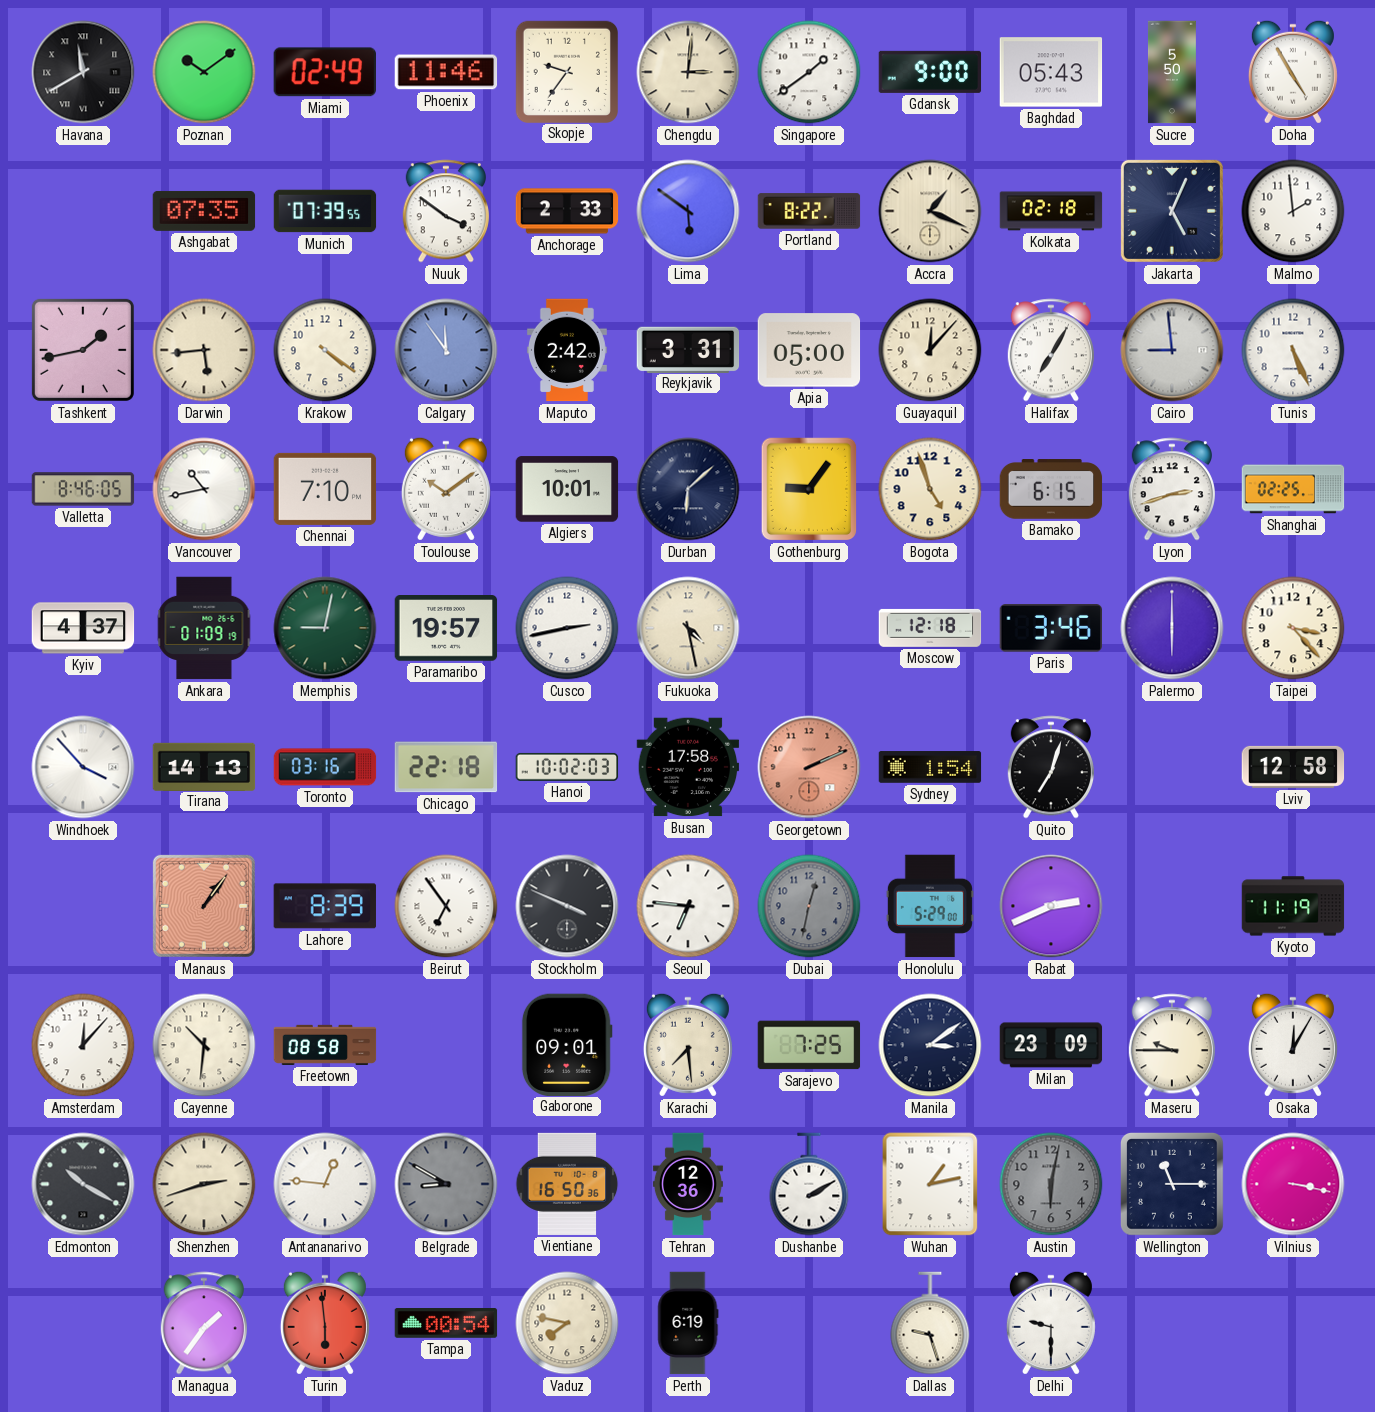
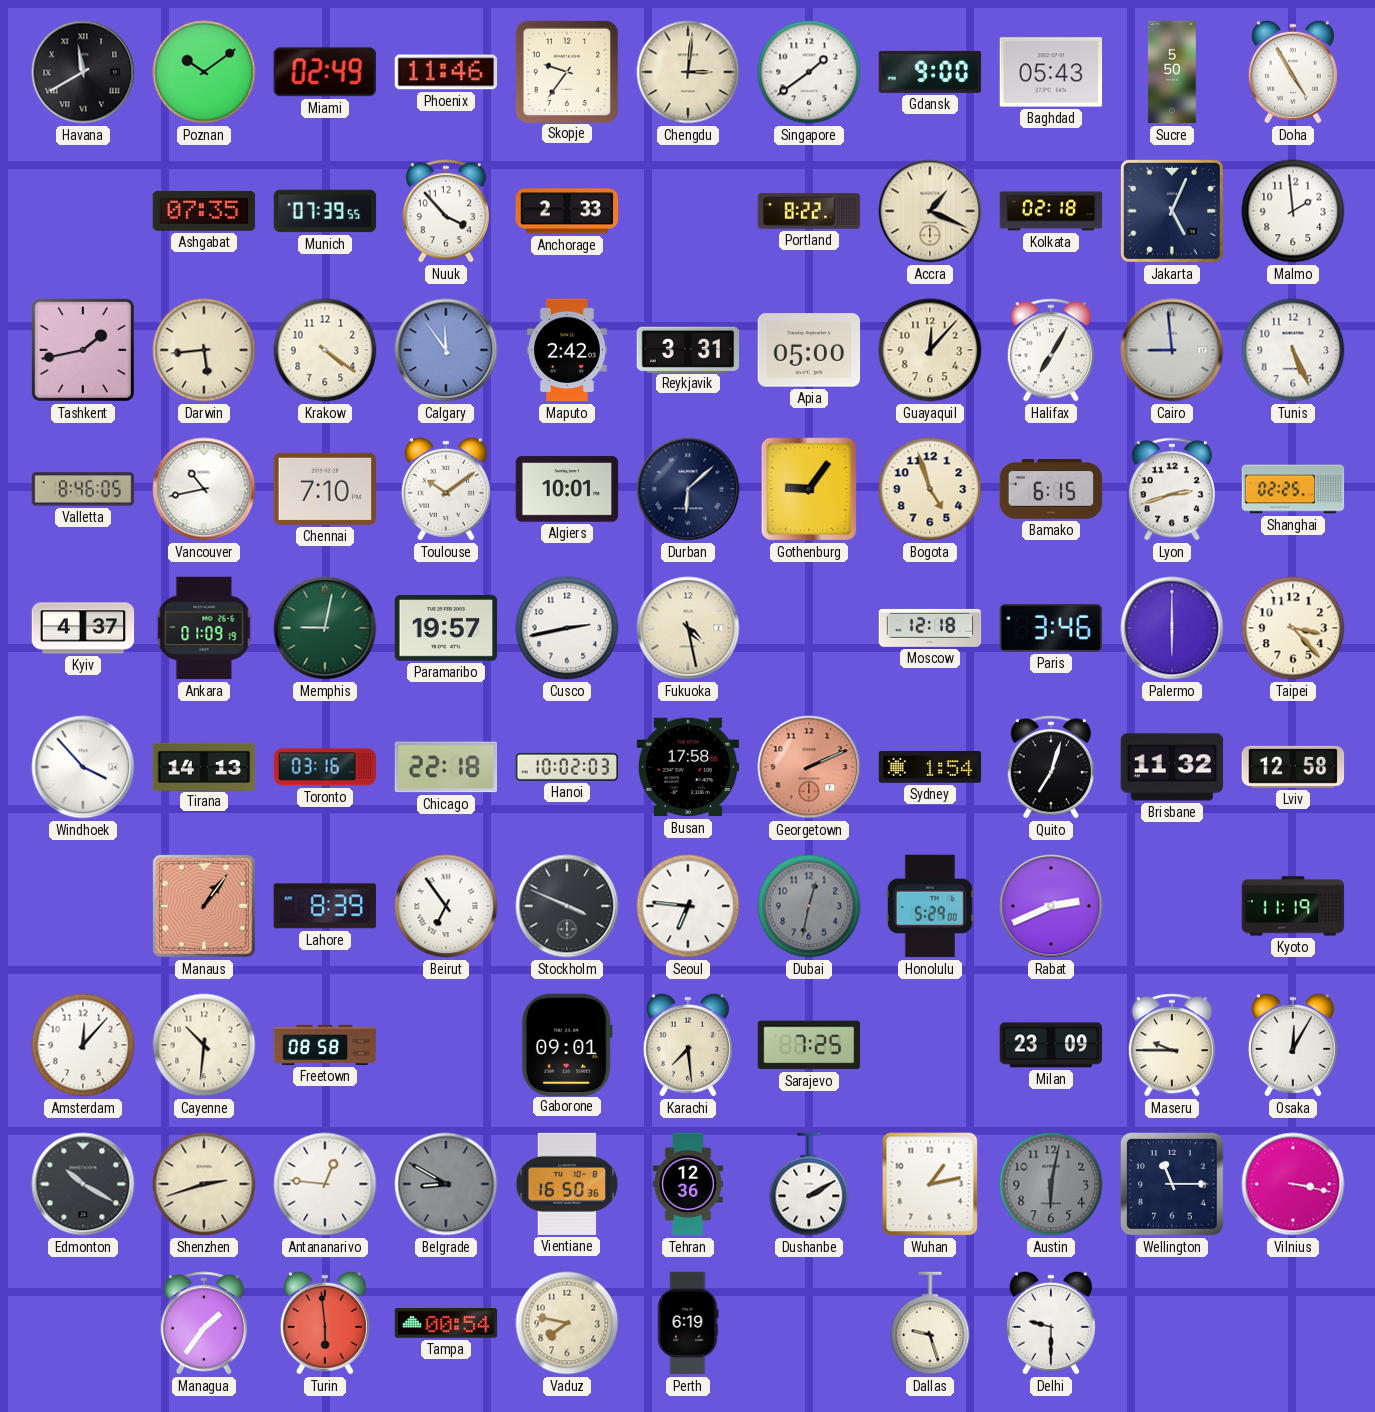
Nuuk: 3:51 -> 3:53
Lima: 5:51 -> none
Brisbane: none -> 11:32
Manila: 3:09 -> none
